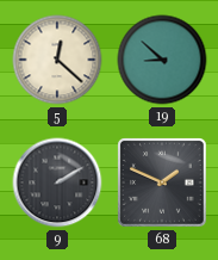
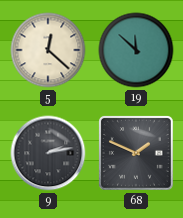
19: 8:52 -> 11:52
9: 2:10 -> 2:13
